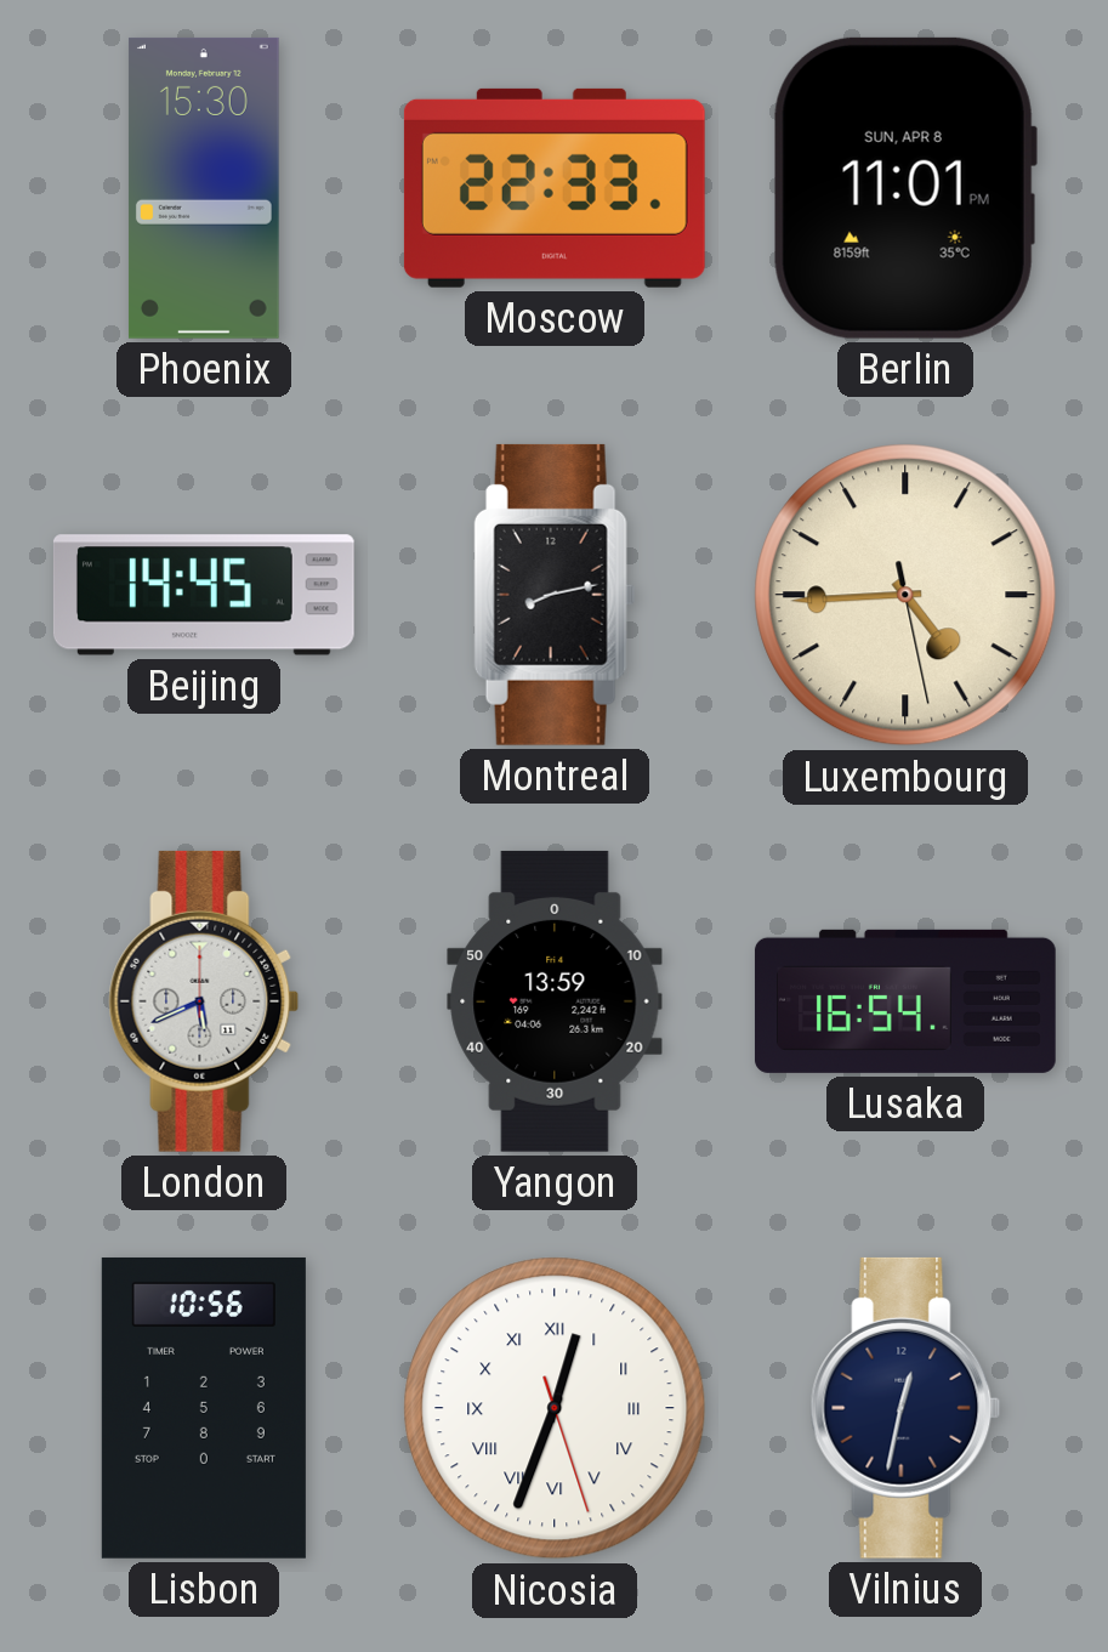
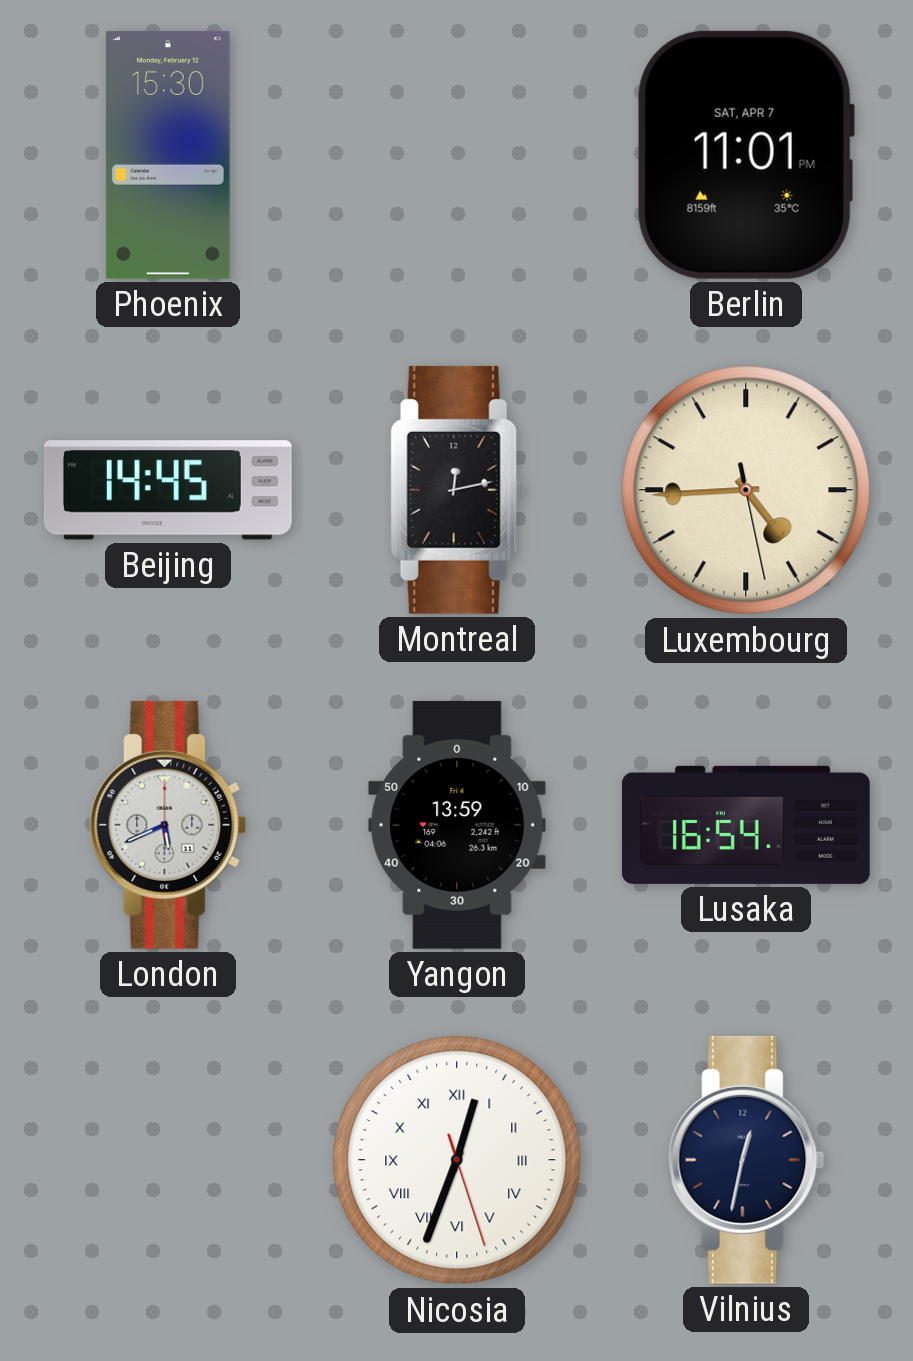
Moscow: 22:33 -> none
Berlin date: SUN, APR 8 -> SAT, APR 7
Montreal: 8:13 -> 12:13
Lisbon: 10:56 -> none
